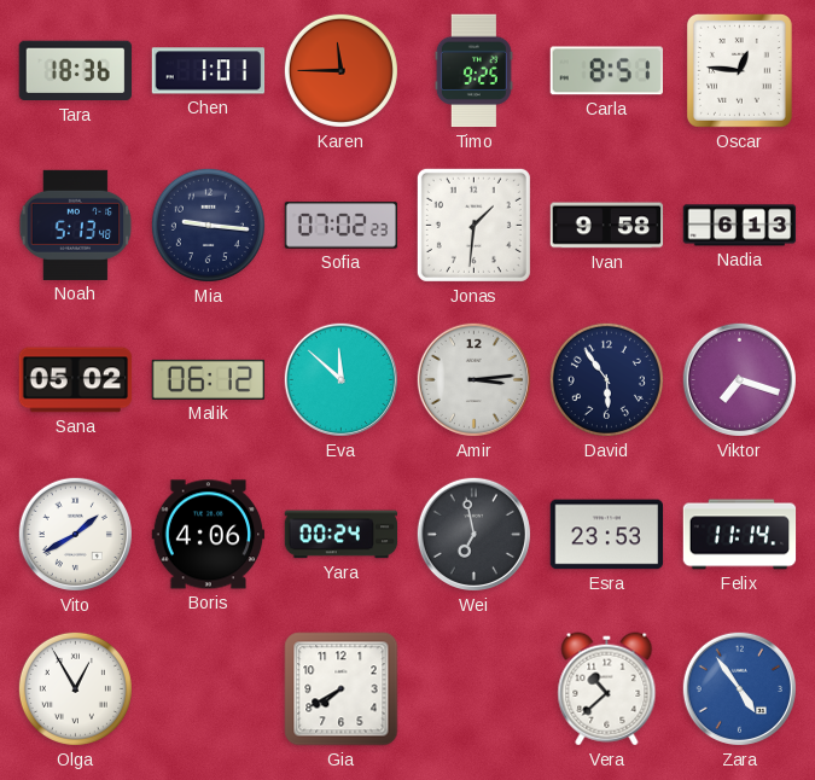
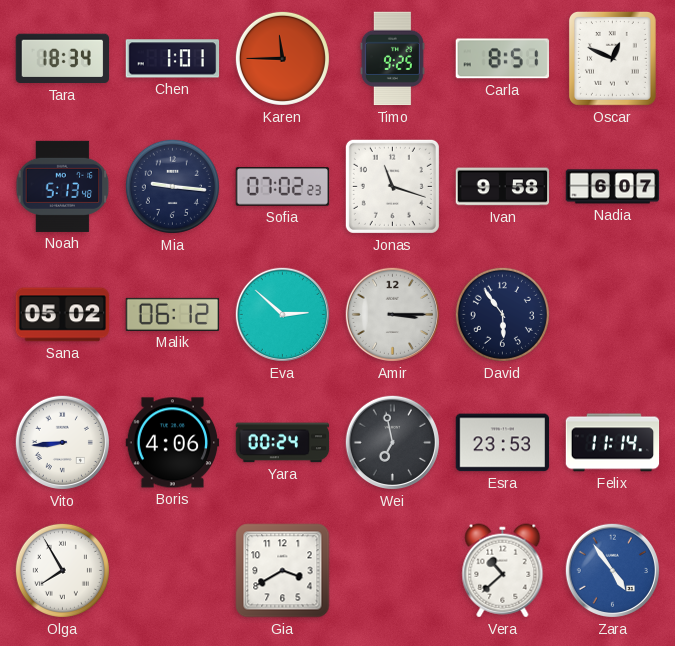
Tara: 18:36 -> 18:34
Oscar: 12:46 -> 12:49
Jonas: 1:31 -> 11:18
Nadia: 6:13 -> 6:07
Eva: 11:52 -> 2:52
Amir: 3:14 -> 3:15
Viktor: 7:18 -> none
Vito: 1:40 -> 8:44
Olga: 12:55 -> 7:55
Gia: 7:40 -> 3:40
